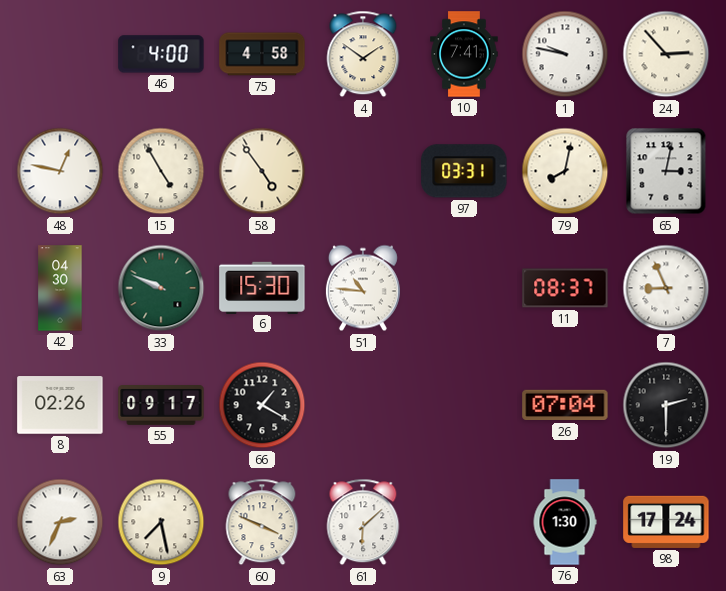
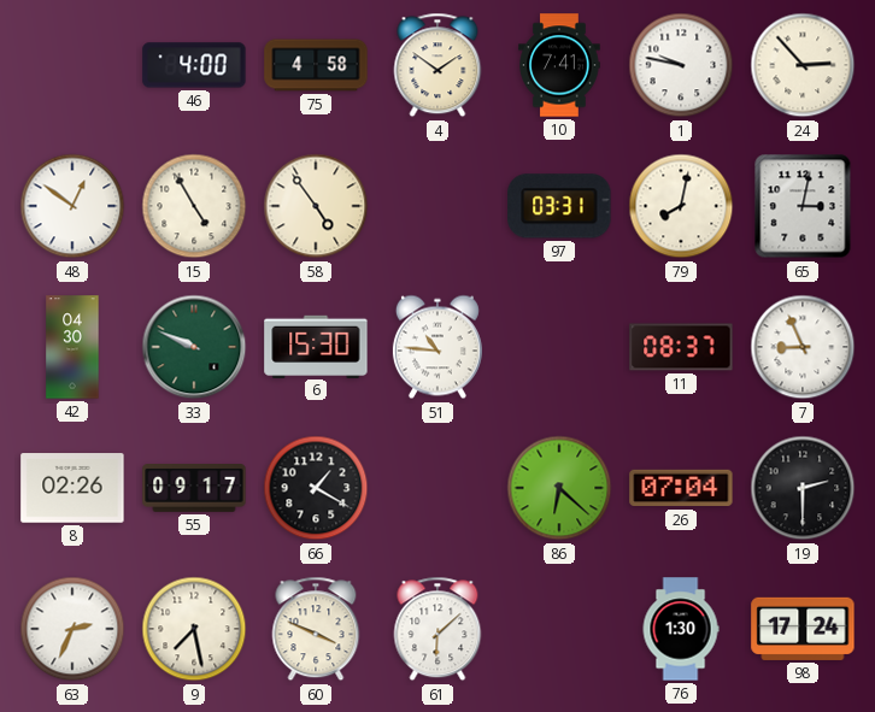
48: 12:47 -> 12:51
86: none -> 6:22
